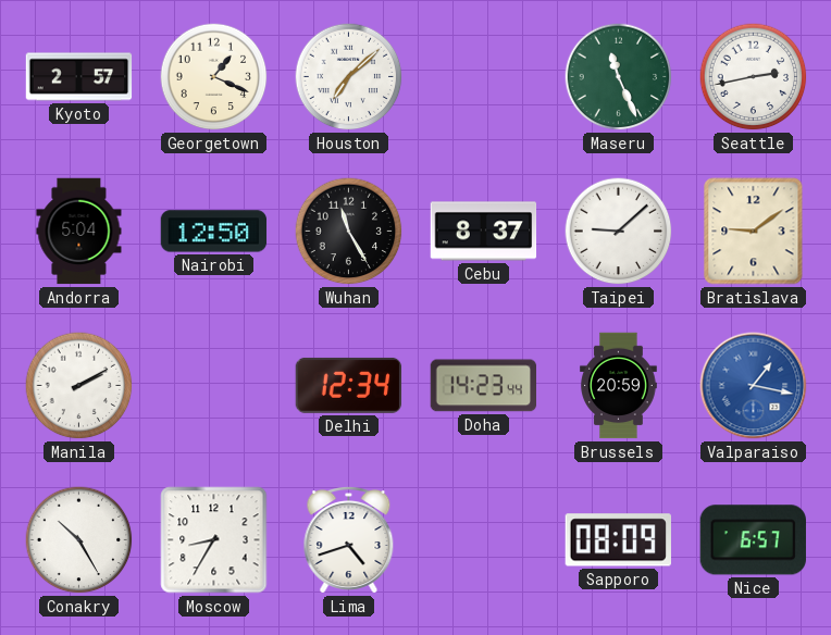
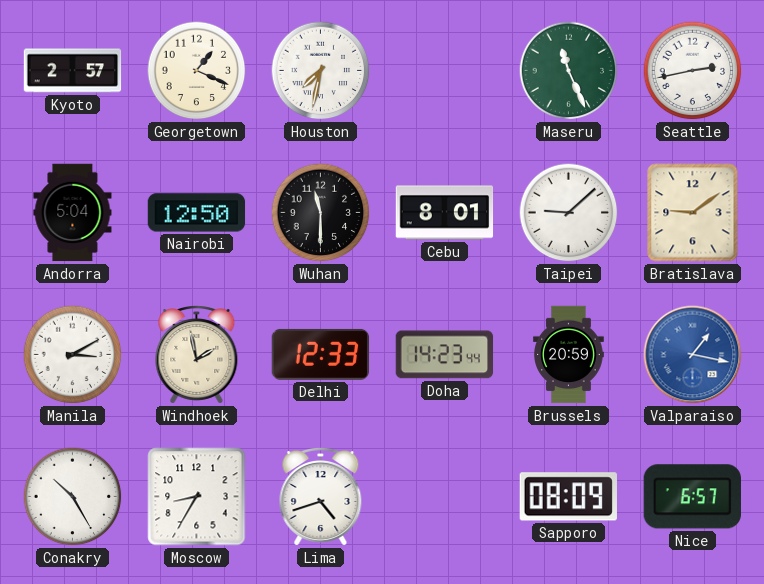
Houston: 7:08 -> 7:32
Wuhan: 11:25 -> 11:30
Cebu: 8:37 -> 8:01
Manila: 2:10 -> 3:10
Windhoek: none -> 1:58
Delhi: 12:34 -> 12:33
